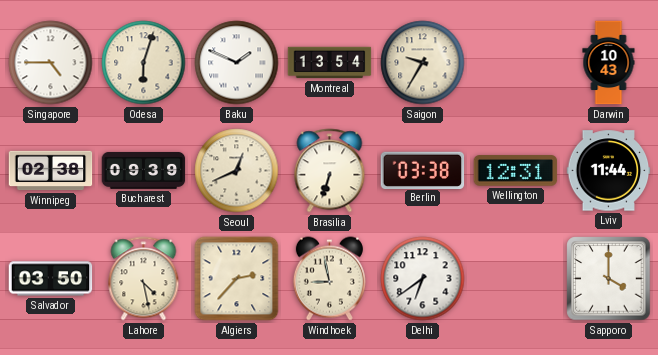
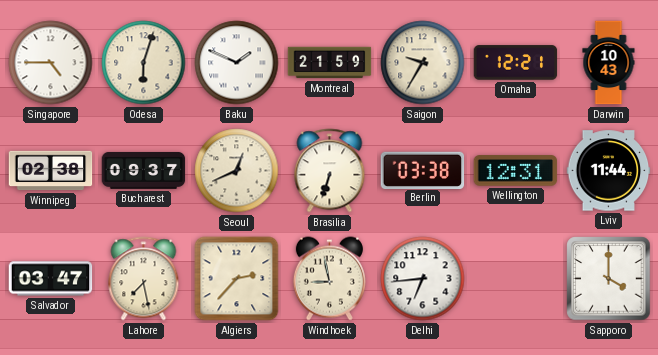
Montreal: 13:54 -> 21:59
Omaha: none -> 12:21
Bucharest: 09:39 -> 09:37
Salvador: 03:50 -> 03:47
Lahore: 4:28 -> 7:28
Delhi: 6:39 -> 6:44
